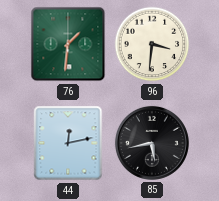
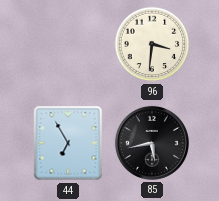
76: 1:31 -> none
44: 12:13 -> 6:55
